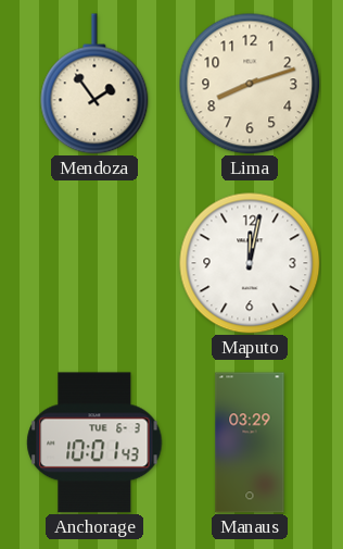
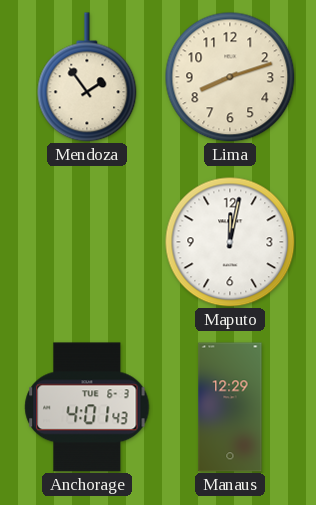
Anchorage: 10:01 -> 4:01
Manaus: 03:29 -> 12:29
